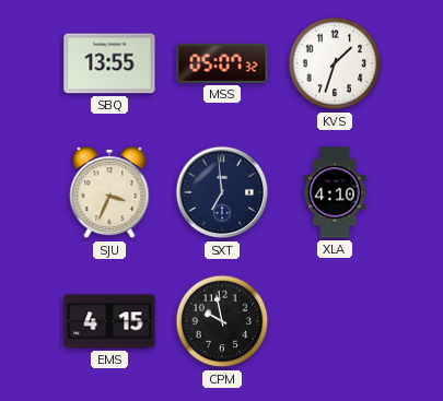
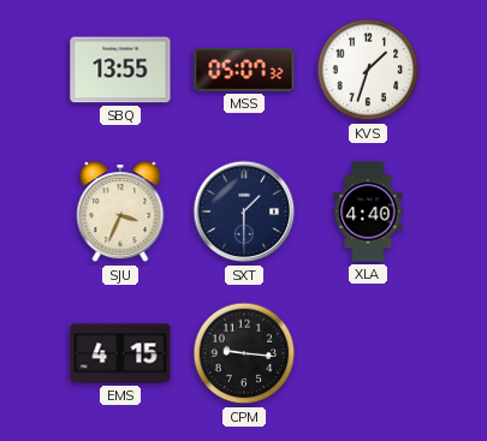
SXT: 6:59 -> 1:30
XLA: 4:10 -> 4:40
CPM: 9:58 -> 9:16
